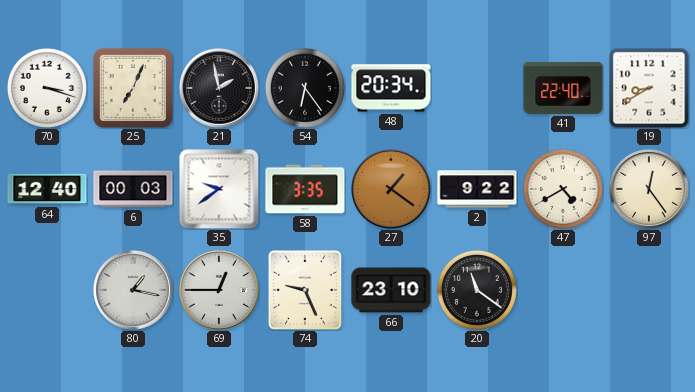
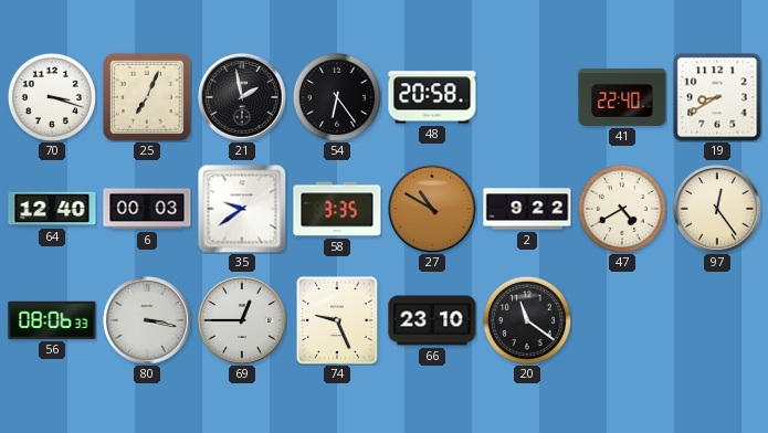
48: 20:34 -> 20:58
27: 1:21 -> 10:50
56: none -> 08:06
80: 1:17 -> 3:17
